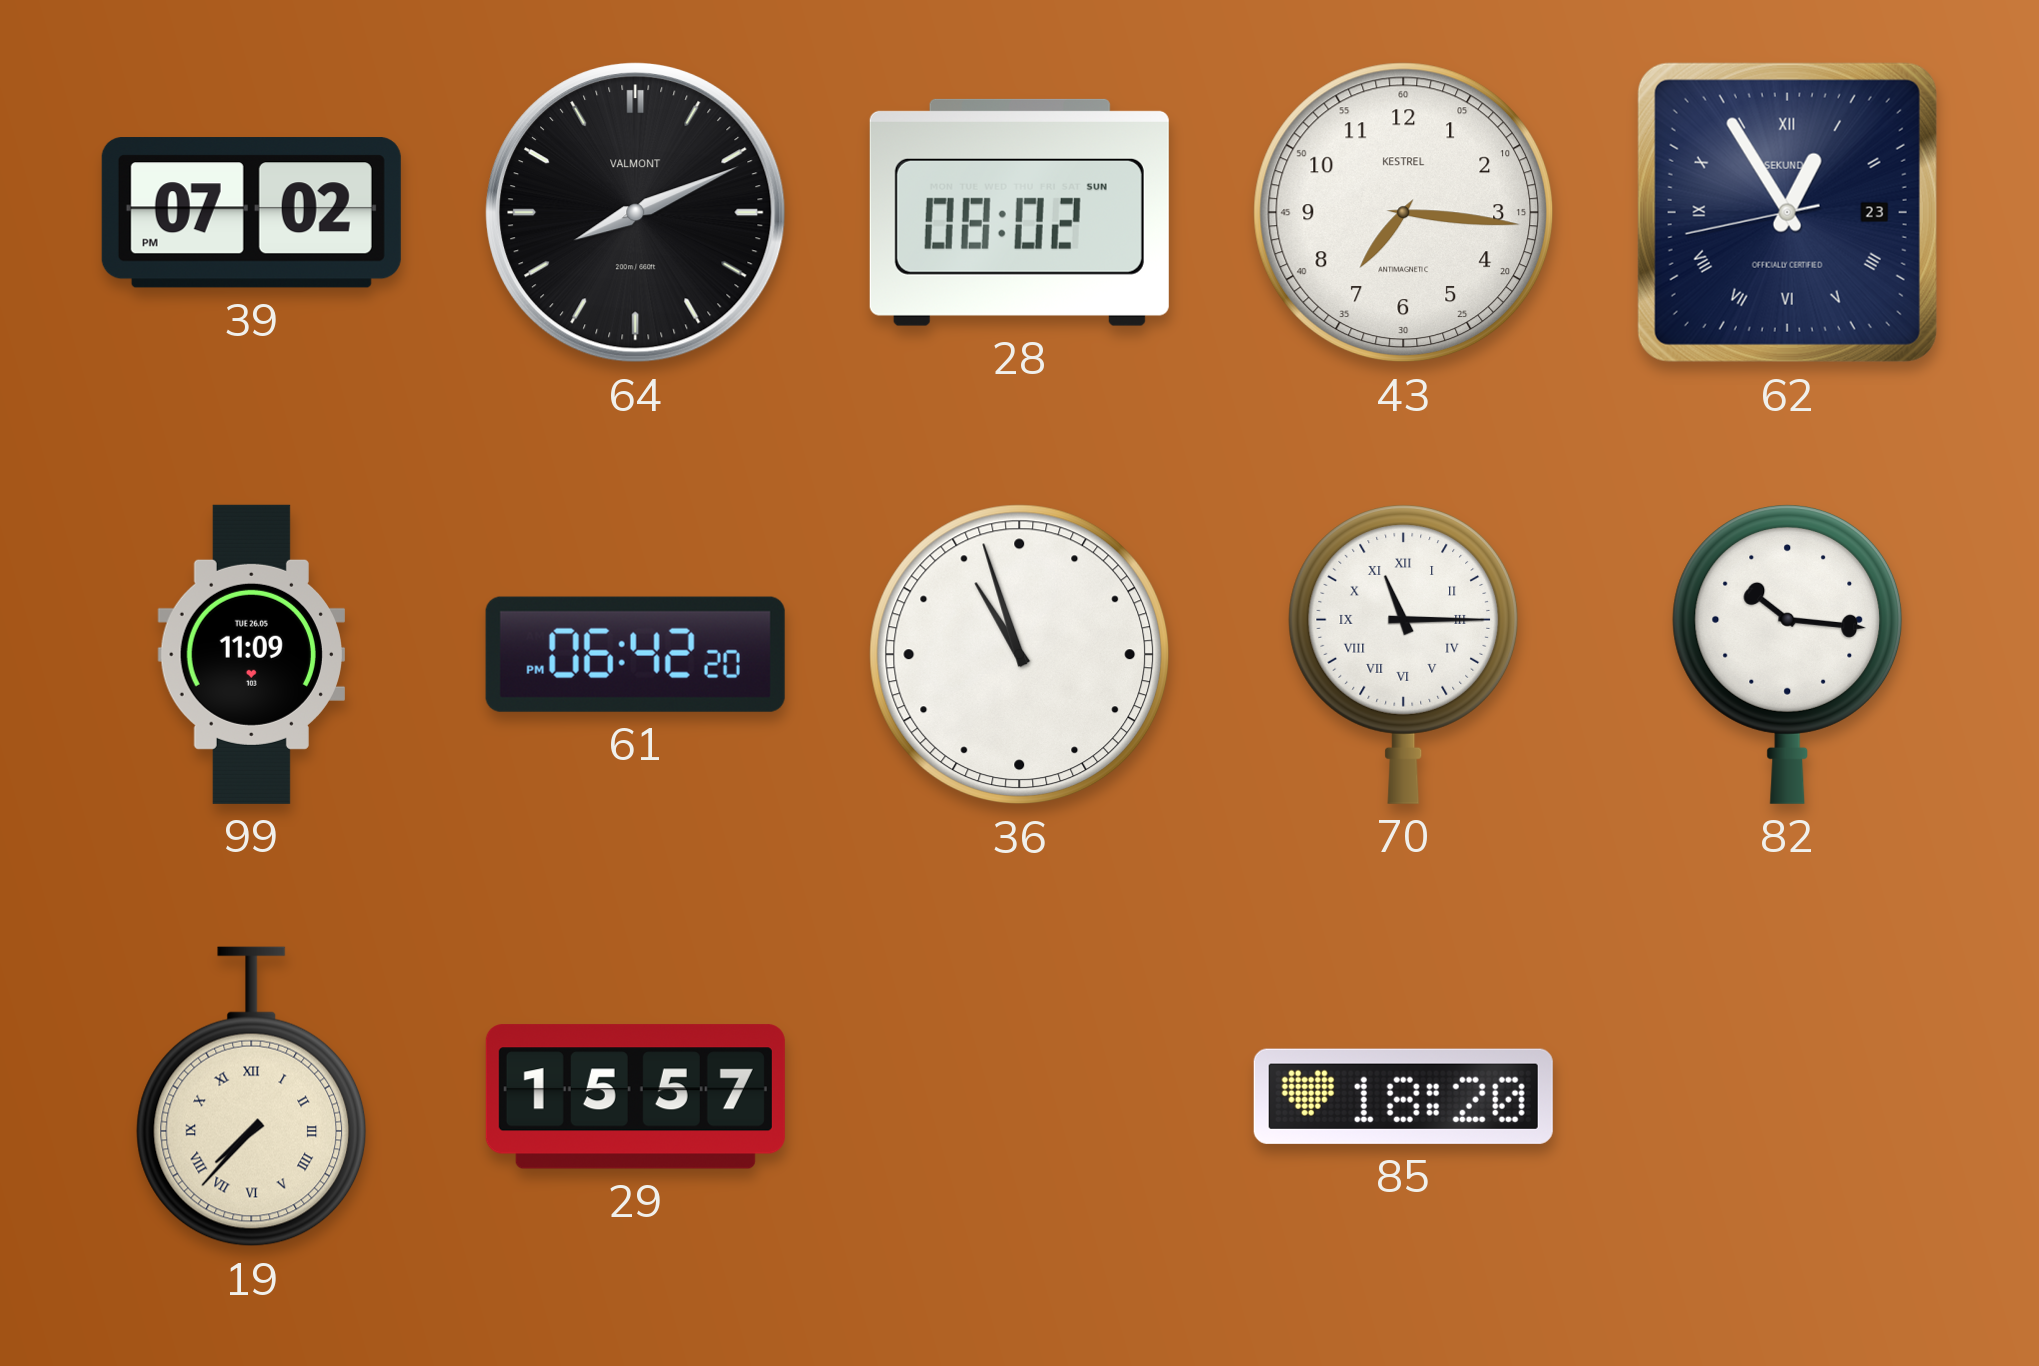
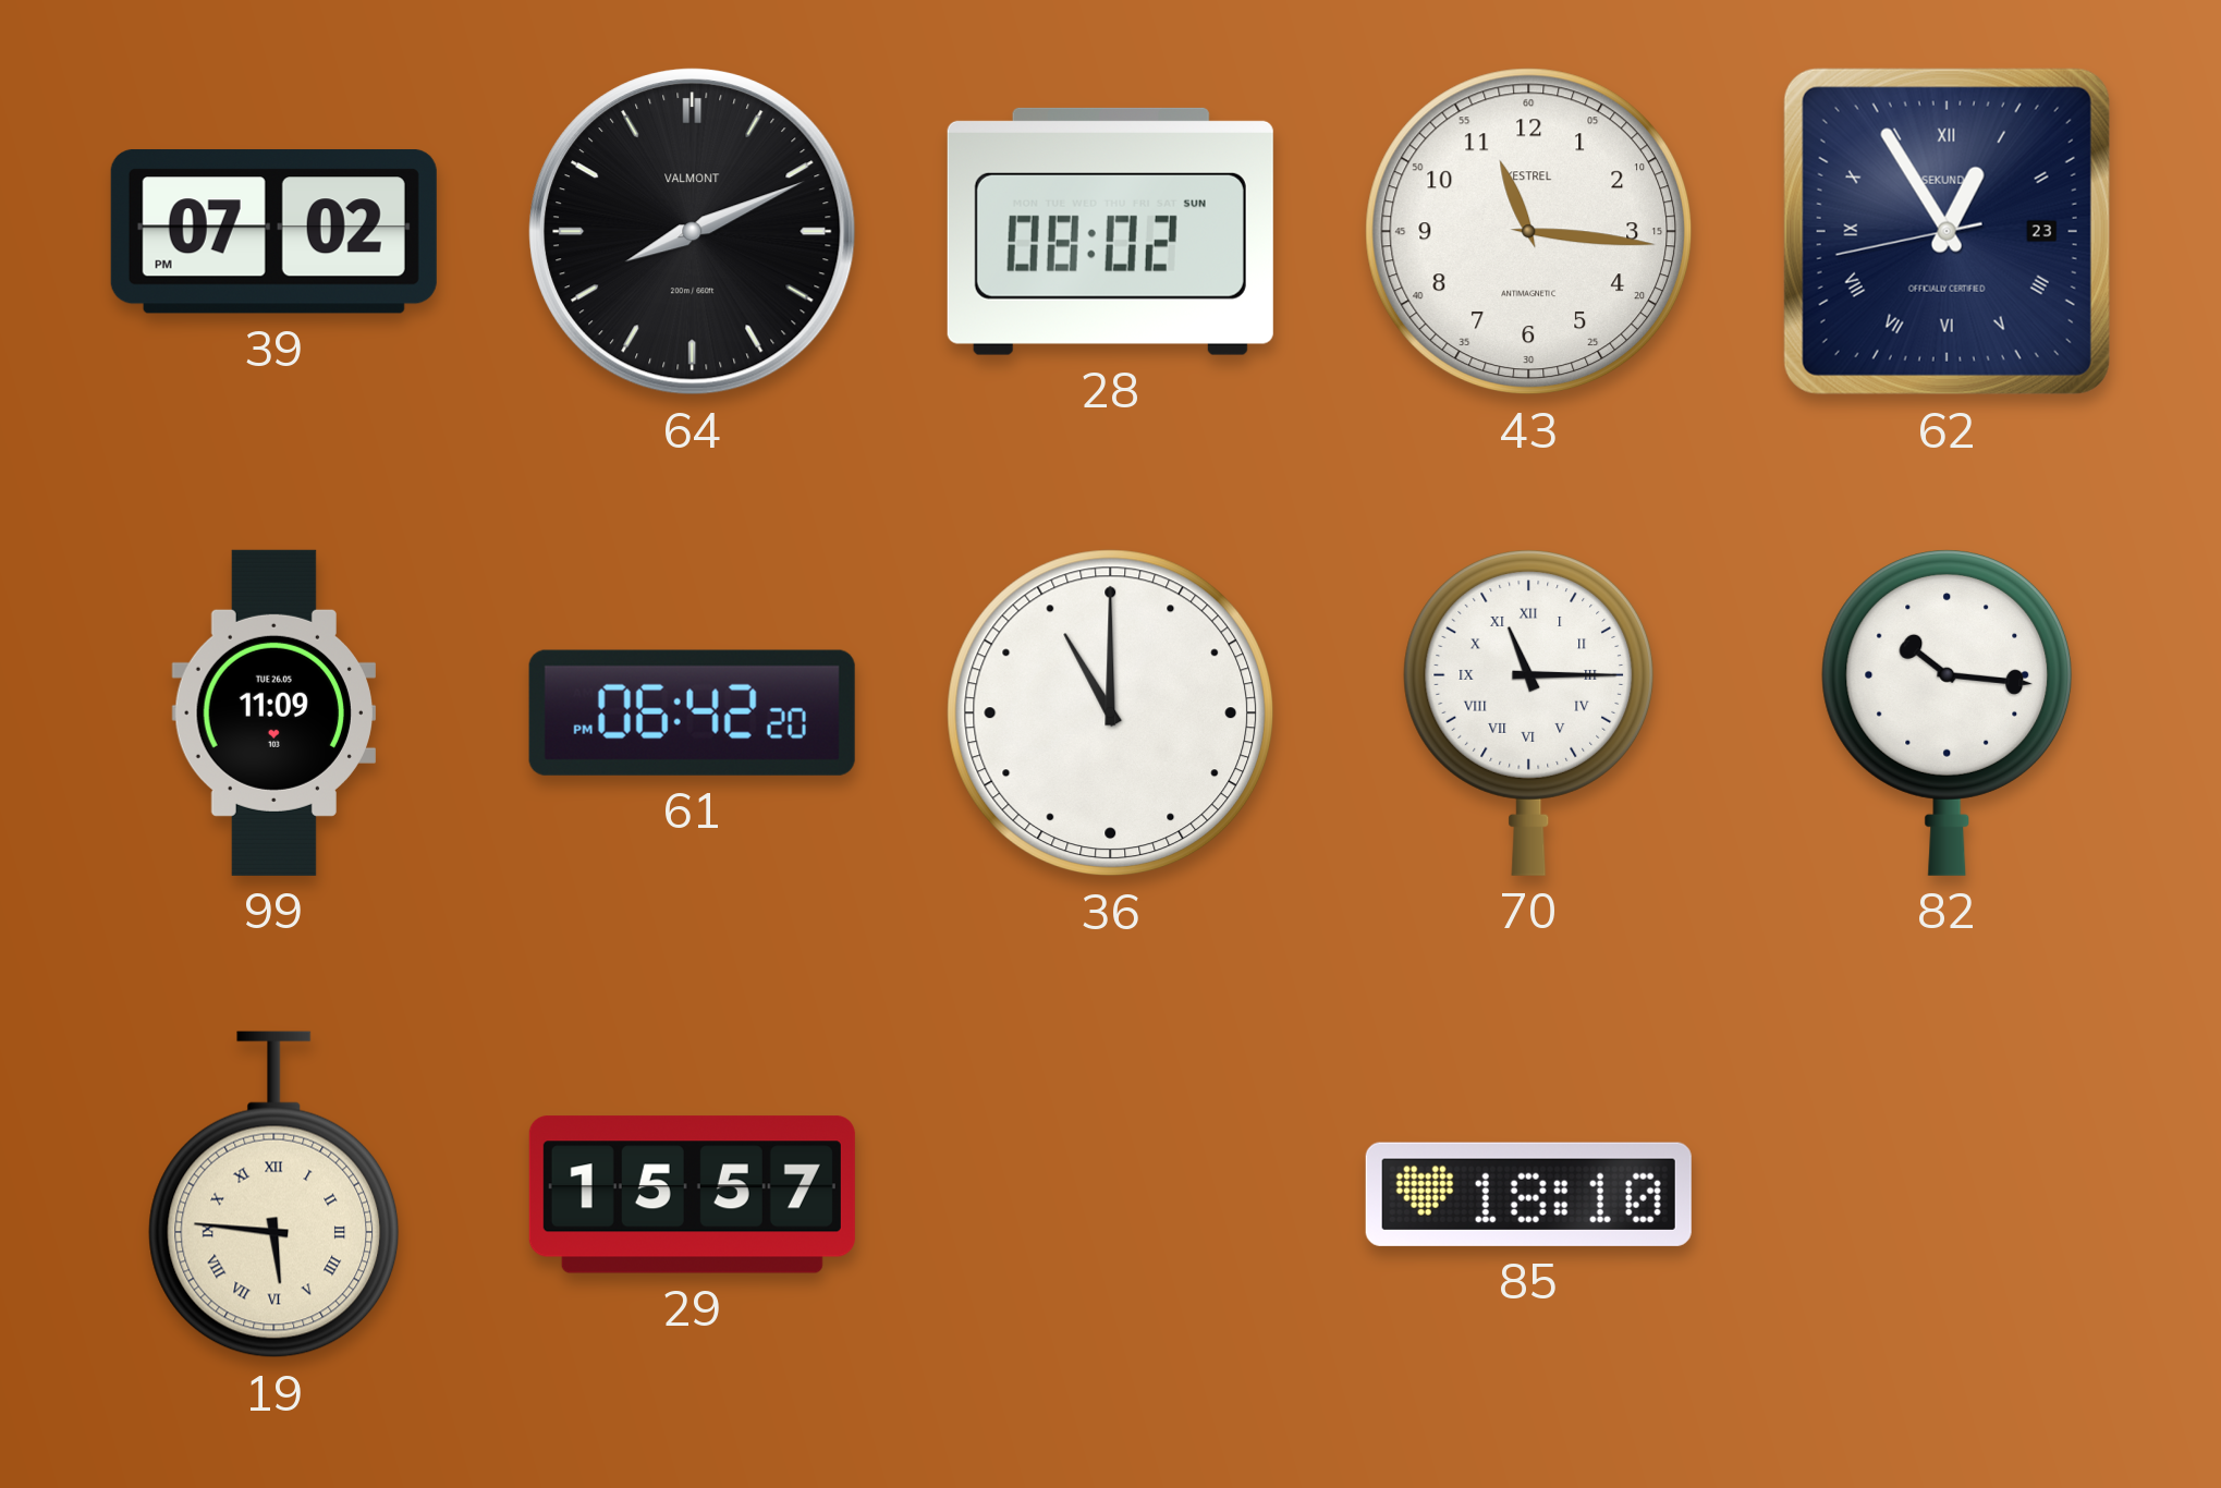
43: 7:16 -> 11:16
36: 10:57 -> 11:00
19: 7:37 -> 5:46
85: 18:20 -> 18:10
